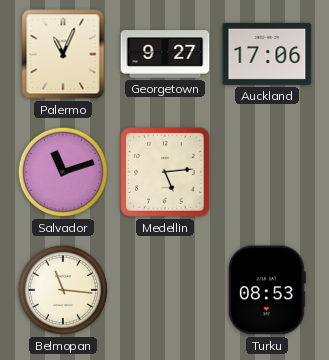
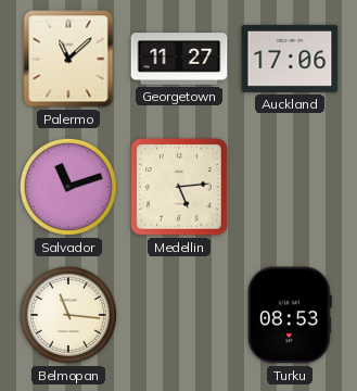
Palermo: 11:04 -> 11:08
Georgetown: 9:27 -> 11:27
